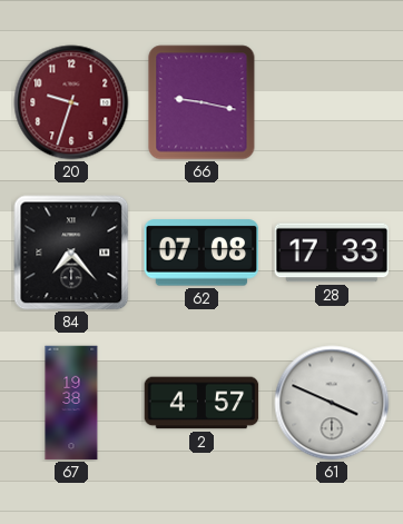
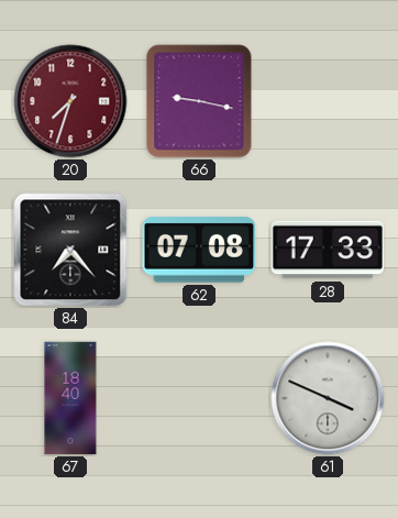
20: 9:33 -> 7:33
67: 19:38 -> 18:40
2: 4:57 -> none
